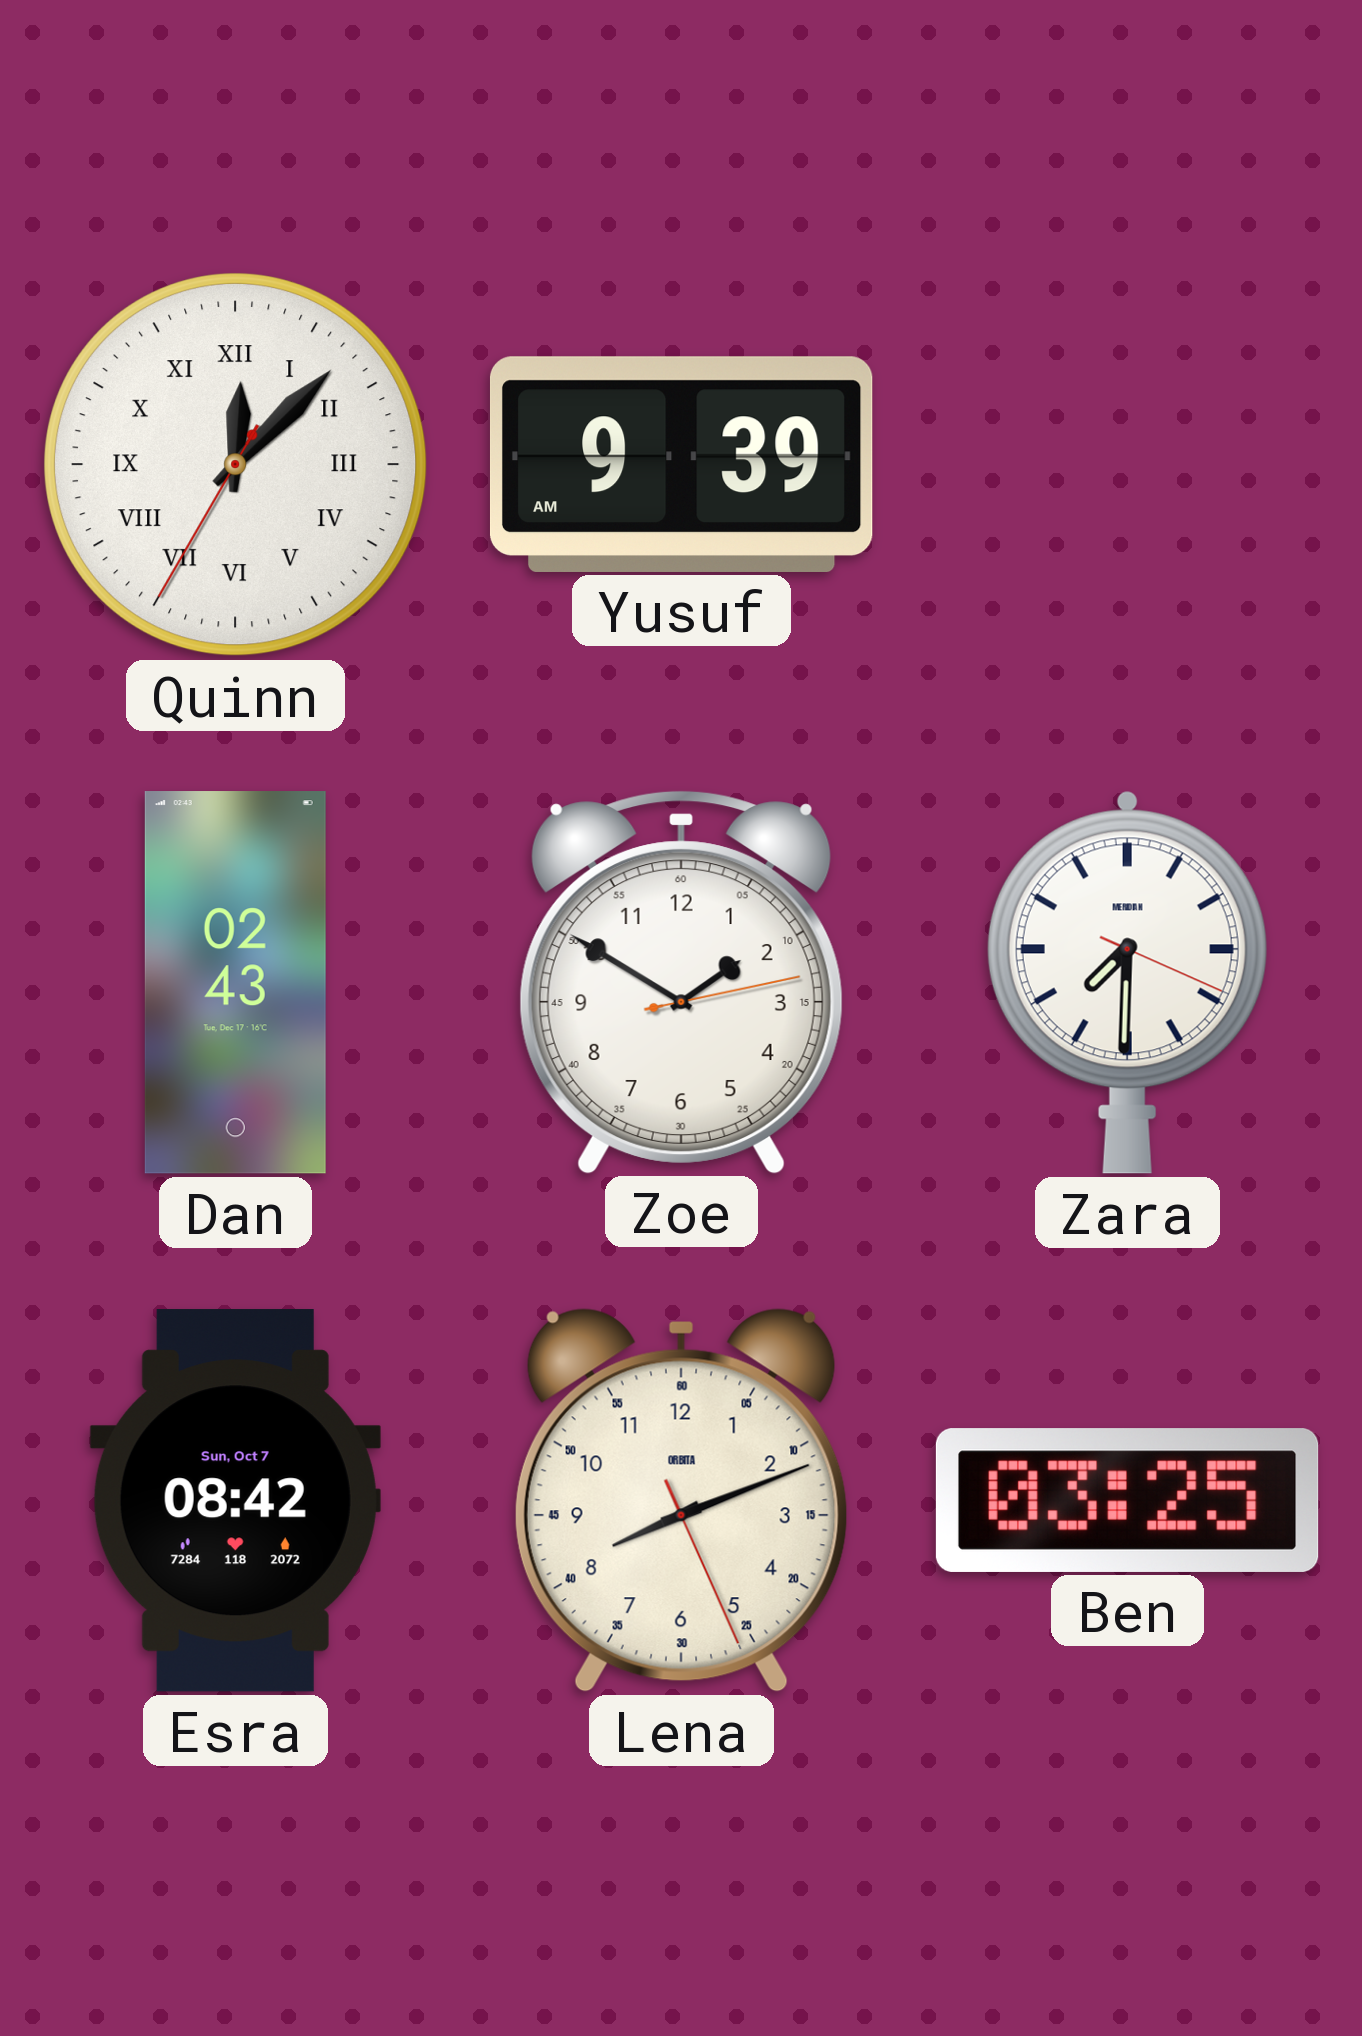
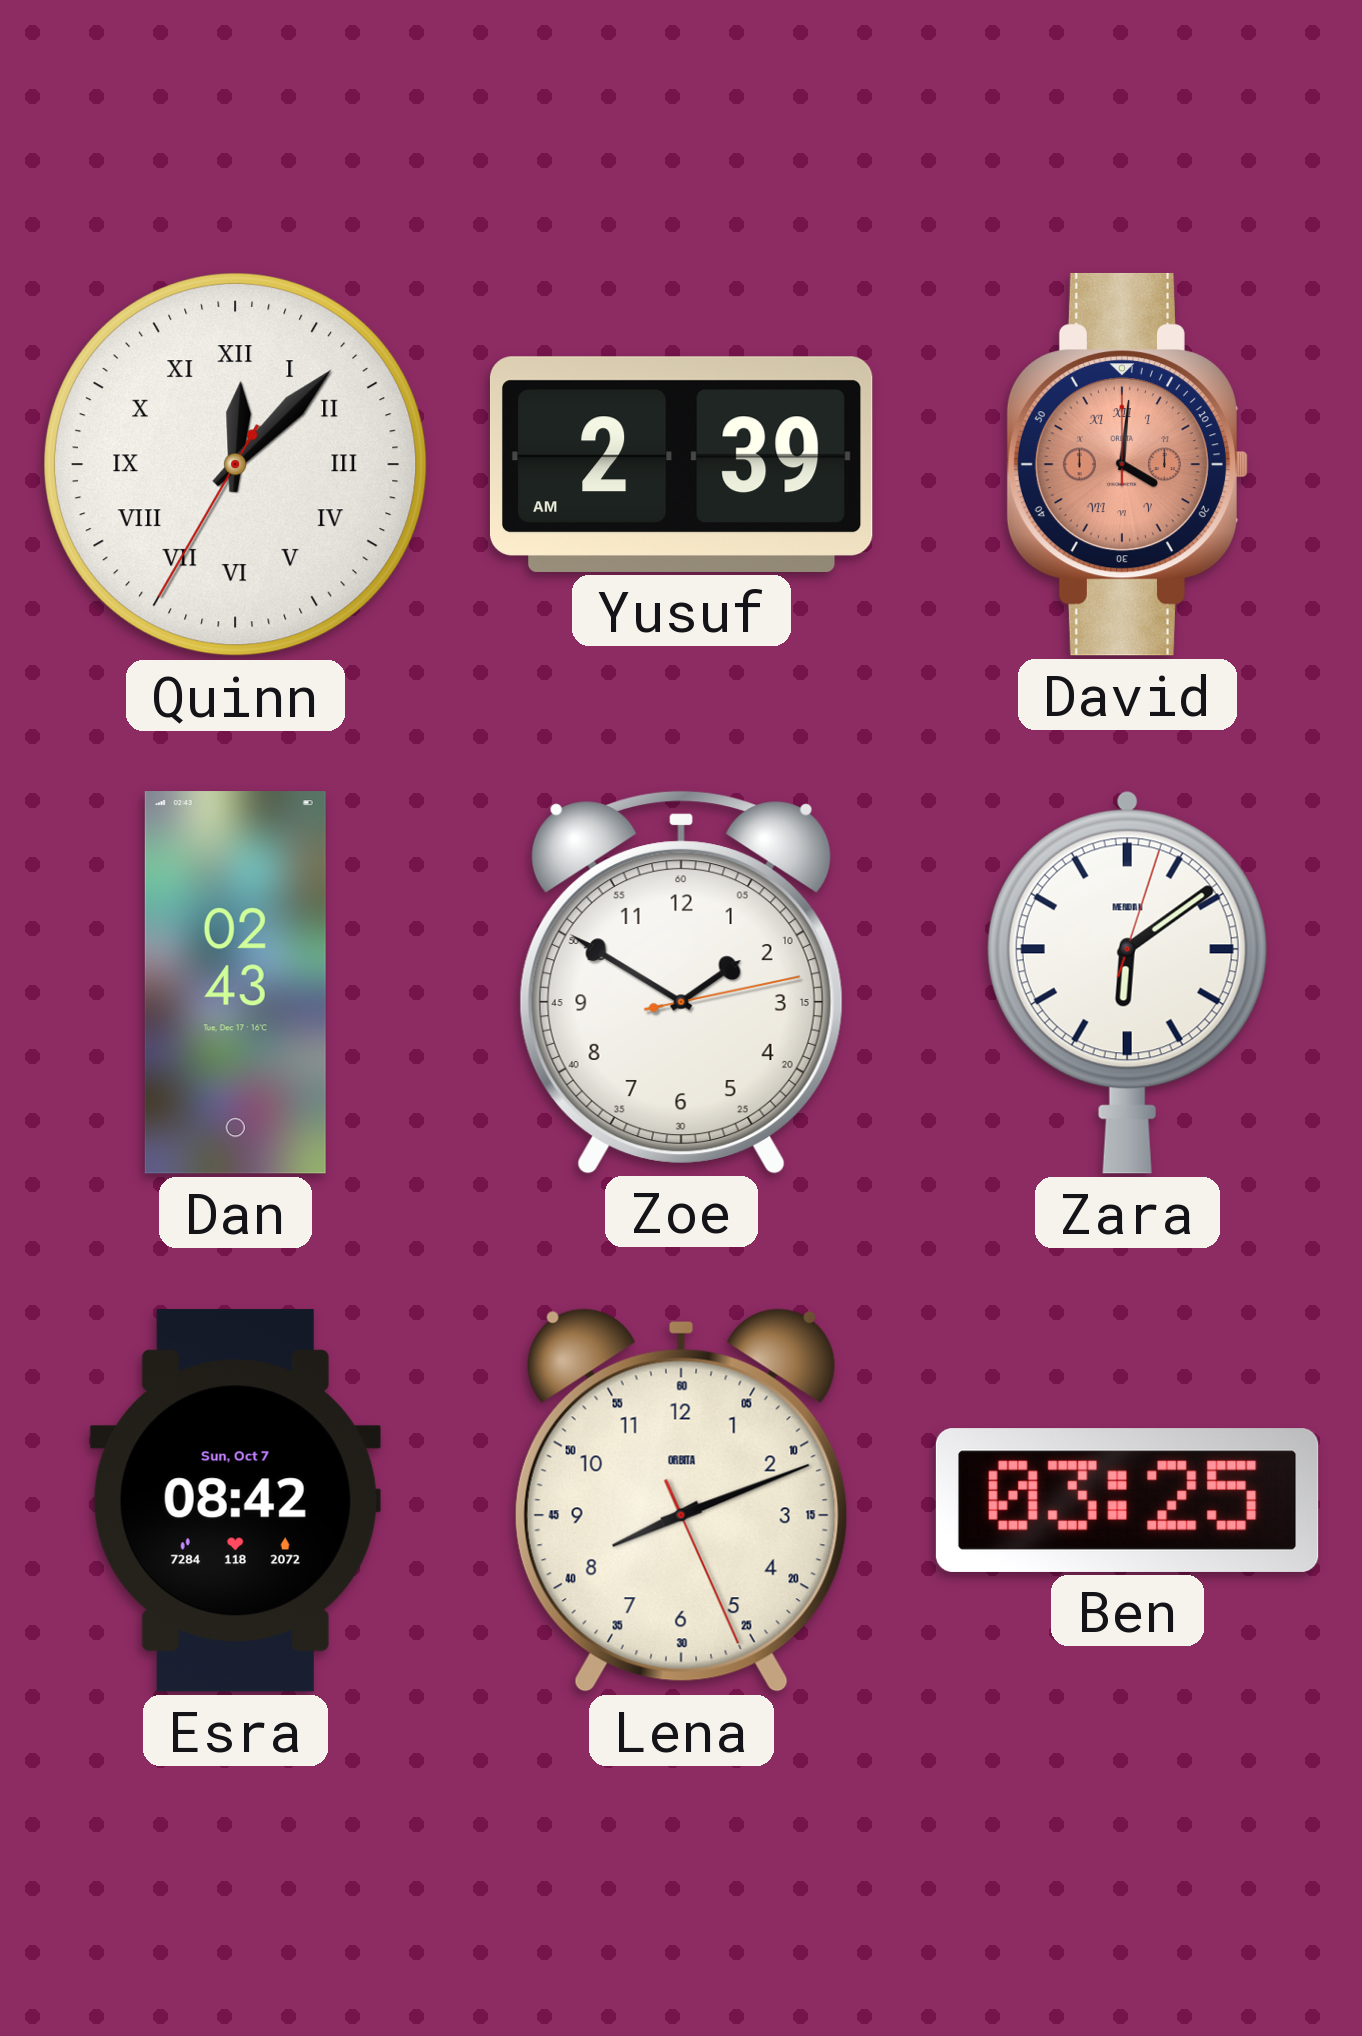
Yusuf: 9:39 -> 2:39
David: none -> 4:01
Zara: 7:30 -> 6:09
